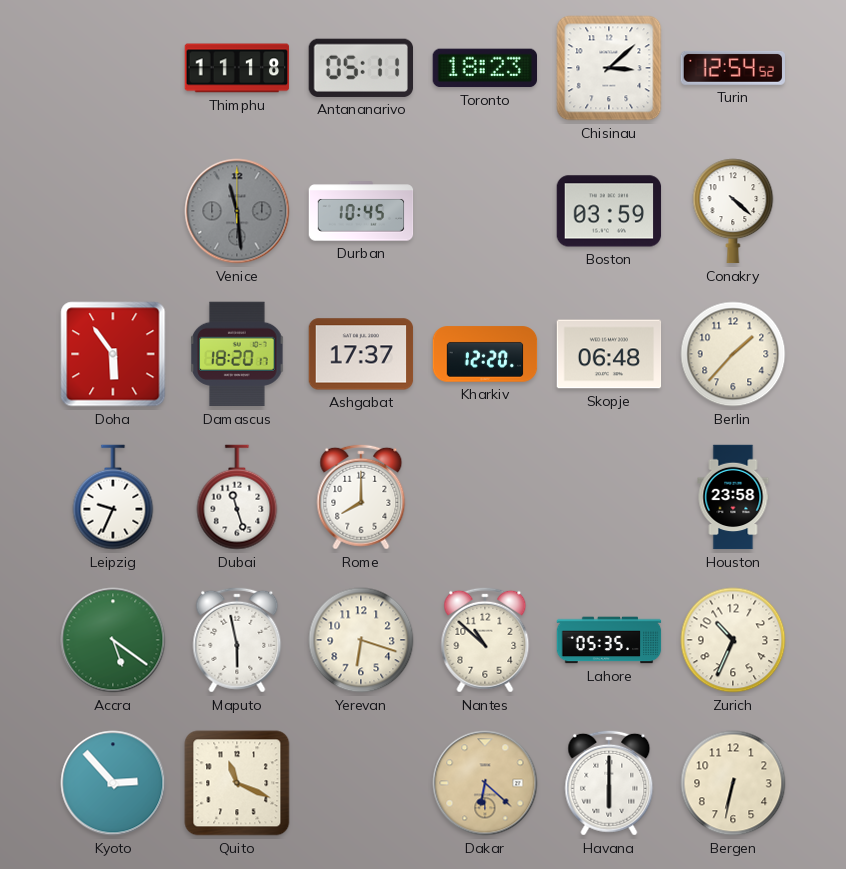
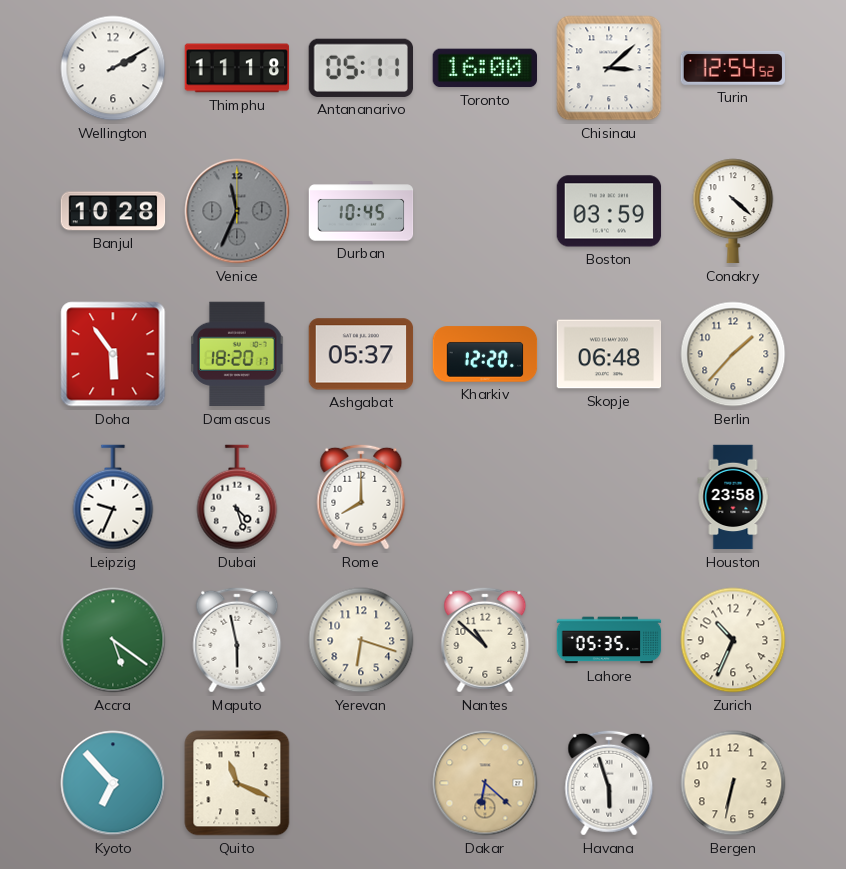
Wellington: none -> 2:10
Toronto: 18:23 -> 16:00
Banjul: none -> 10:28
Venice: 11:29 -> 11:34
Ashgabat: 17:37 -> 05:37
Dubai: 11:27 -> 4:27
Kyoto: 2:53 -> 6:53
Havana: 6:00 -> 5:57
